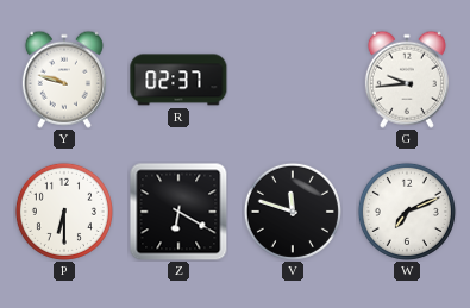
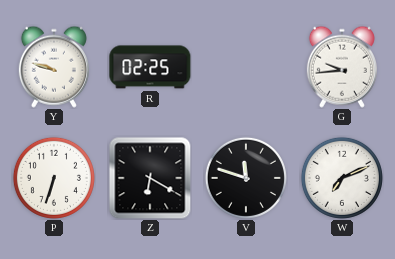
R: 02:37 -> 02:25
P: 6:30 -> 6:33
